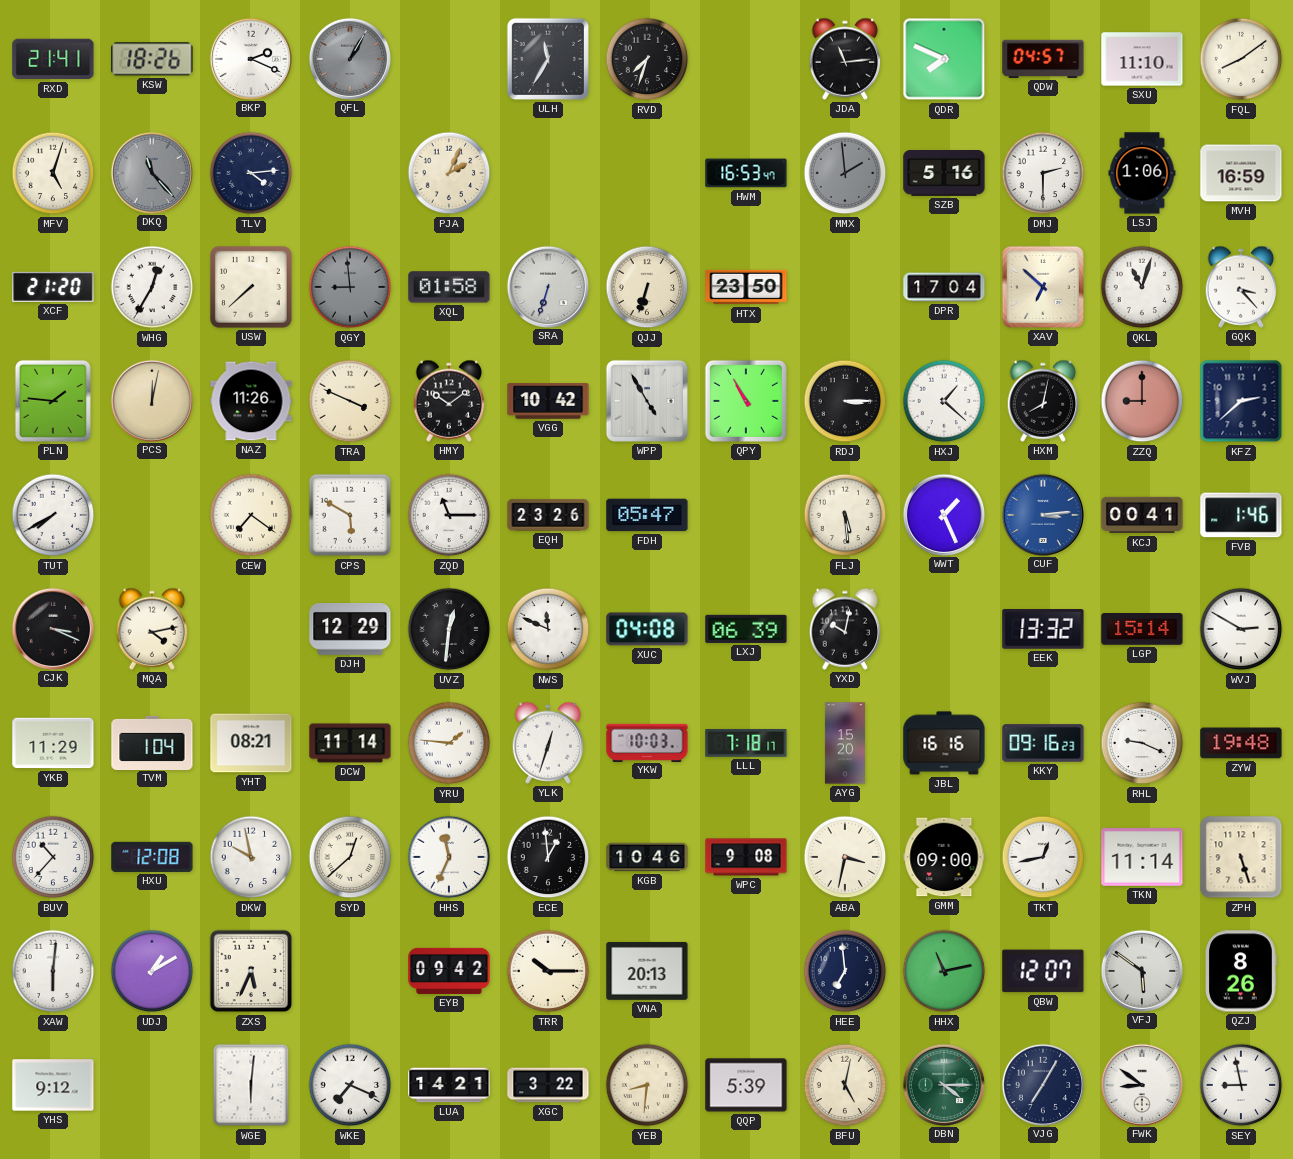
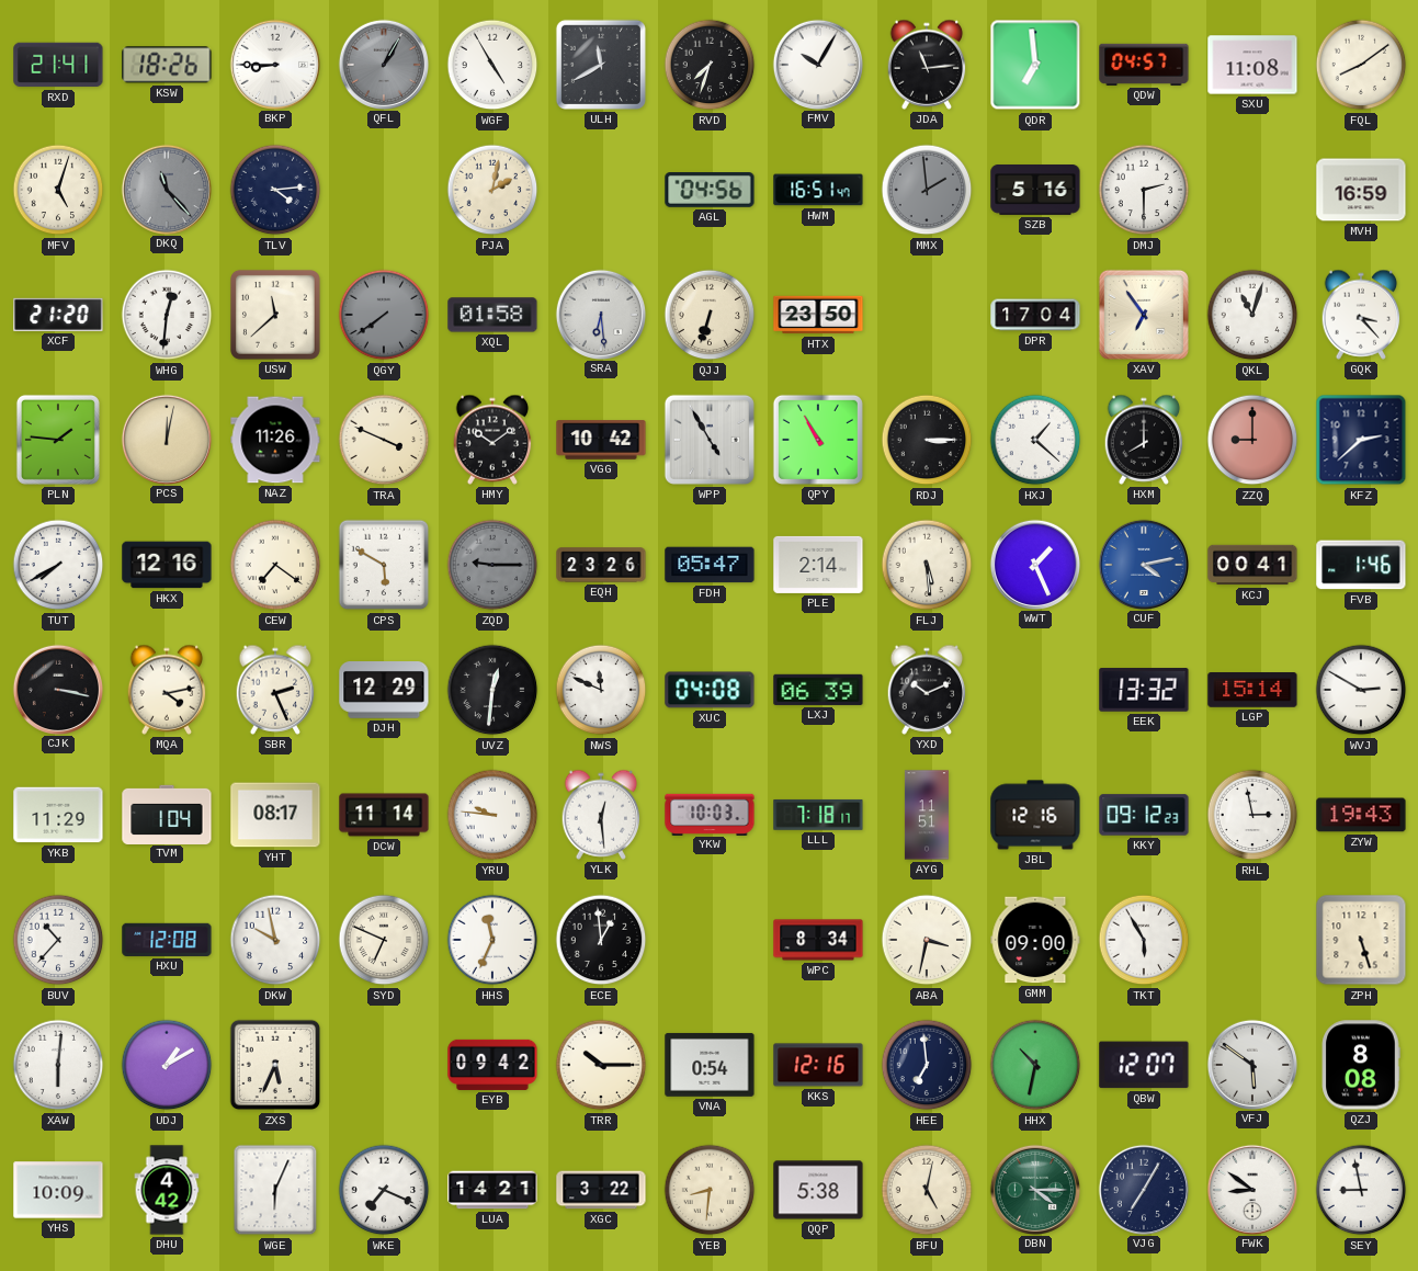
BKP: 2:19 -> 8:45
WGF: none -> 4:55
ULH: 11:35 -> 11:40
FMV: none -> 10:05
QDR: 7:49 -> 6:59
SXU: 11:10 -> 11:08
PJA: 2:04 -> 2:02
AGL: none -> 04:56
HWM: 16:53 -> 16:51
LSJ: 1:06 -> none
WHG: 12:35 -> 12:31
USW: 7:38 -> 11:38
QGY: 8:59 -> 7:39
SRA: 6:33 -> 6:29
XAV: 6:52 -> 6:54
HXM: 8:02 -> 8:00
HKX: none -> 12:16
ZQD: 11:15 -> 9:15
ZQD dial: white -> grey
PLE: none -> 2:14
CUF: 3:14 -> 4:13
CJK: 3:19 -> 3:17
SBR: none -> 2:26
YXD: 10:02 -> 10:11
YHT: 08:21 -> 08:17
YRU: 1:46 -> 9:46
YLK: 12:33 -> 12:29
AYG: 15:20 -> 11:51
JBL: 16:16 -> 12:16
KKY: 09:16 -> 09:12
RHL: 9:19 -> 2:58
ZYW: 19:48 -> 19:43
SYD: 12:38 -> 6:49
KGB: 10:46 -> none
WPC: 9:08 -> 8:34
TKT: 12:43 -> 5:55
TKN: 11:14 -> none
VNA: 20:13 -> 0:54
KKS: none -> 12:16
HHX: 11:13 -> 10:32
QZJ: 8:26 -> 8:08
YHS: 9:12 -> 10:09
DHU: none -> 4:42
WGE: 6:01 -> 6:04
QQP: 5:39 -> 5:38
